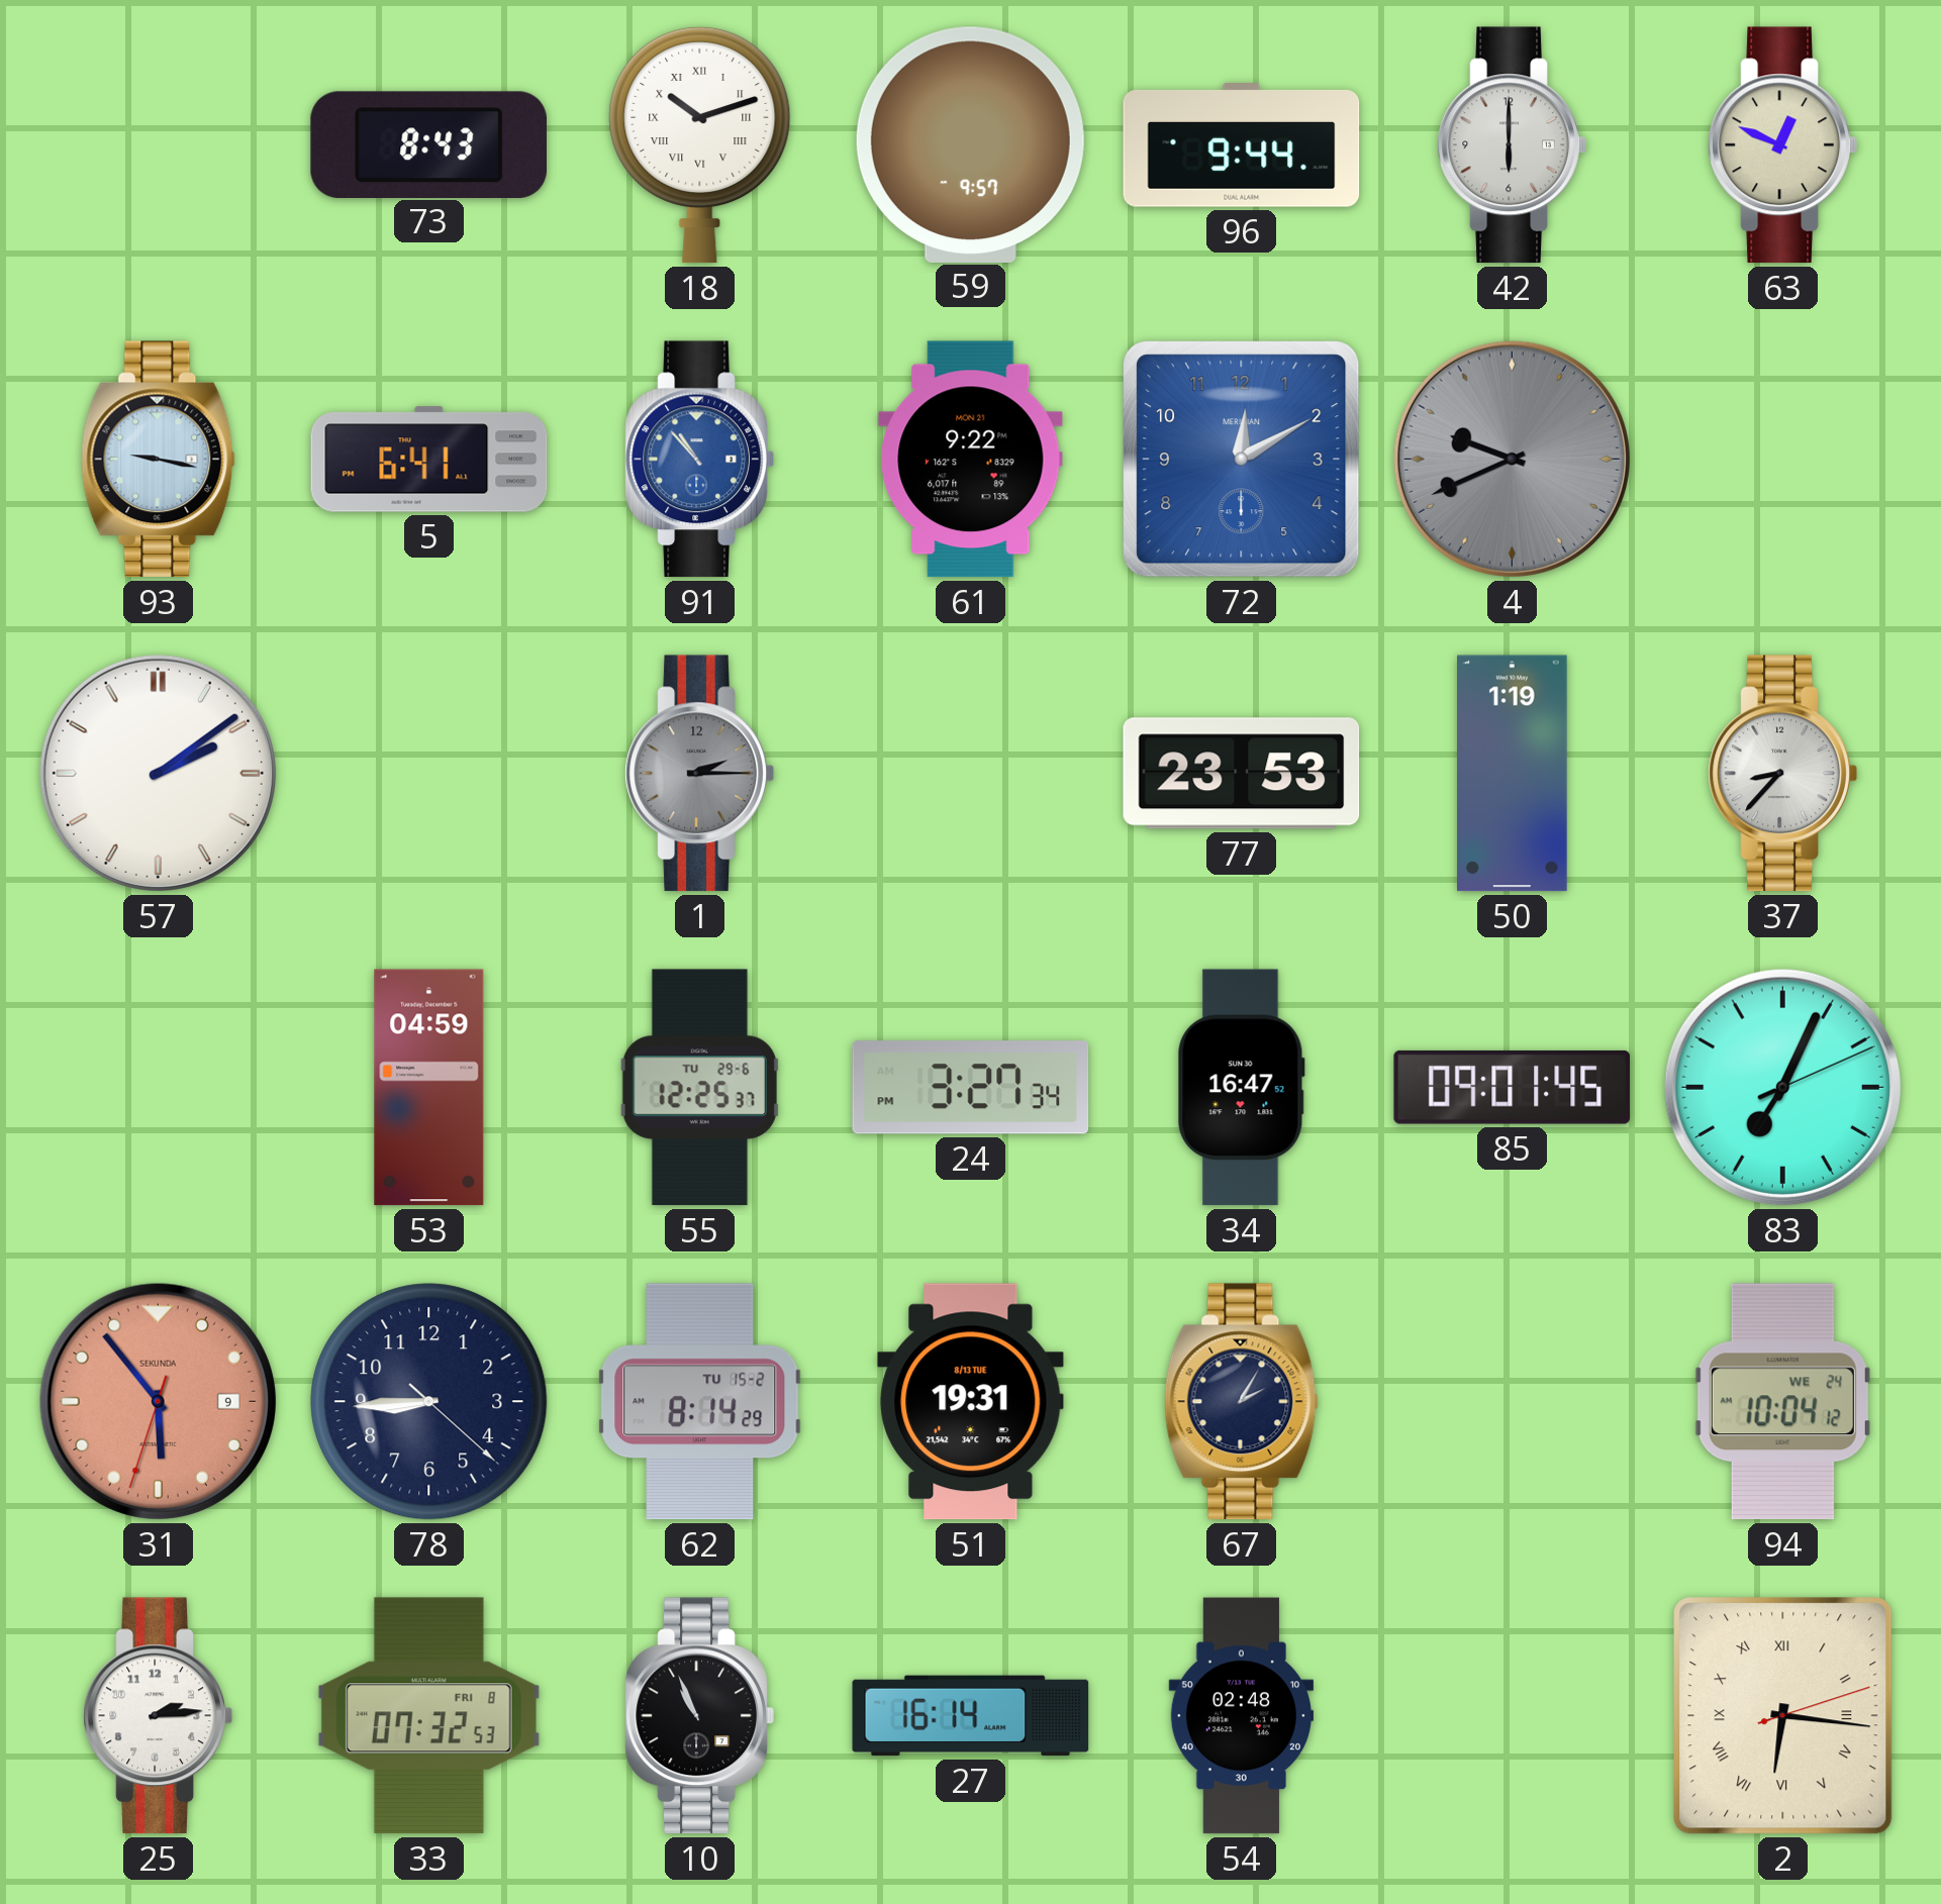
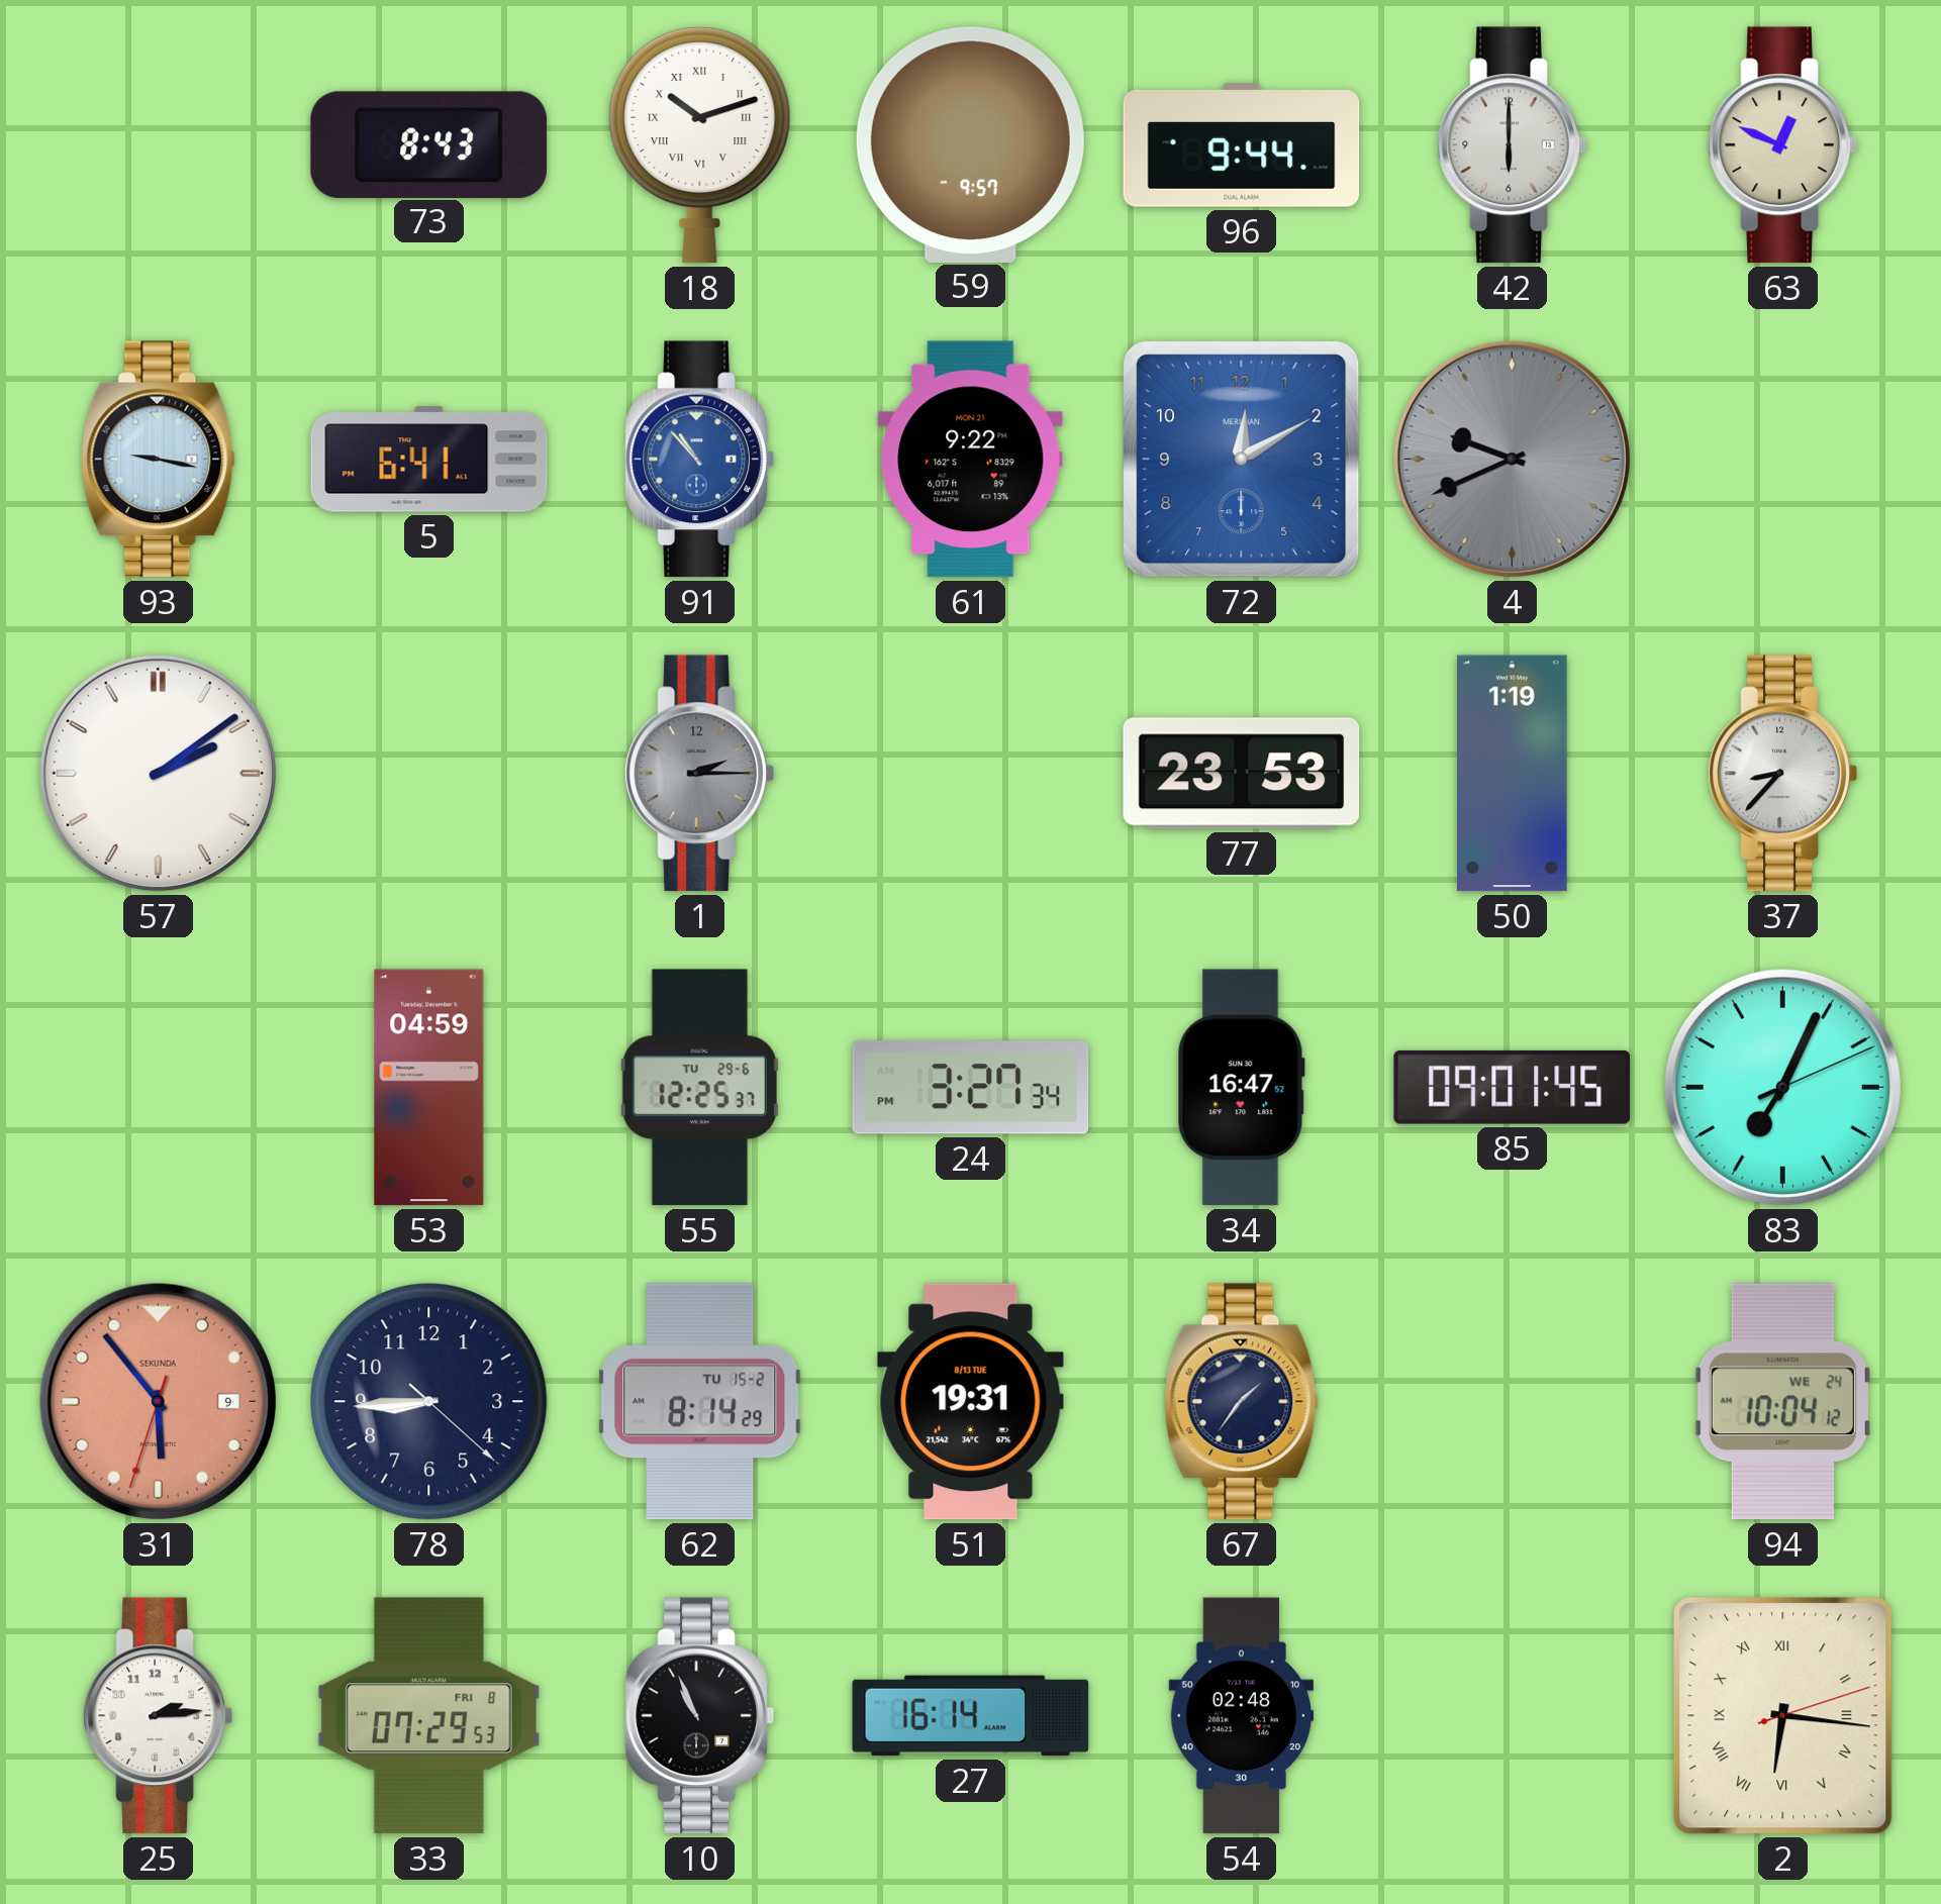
67: 2:05 -> 1:36
33: 07:32 -> 07:29
